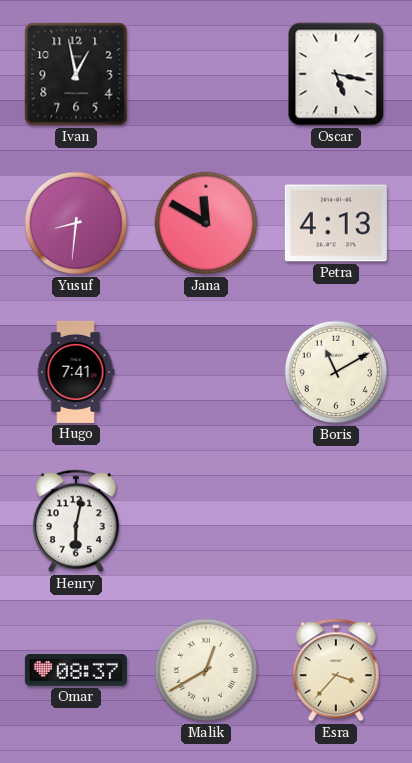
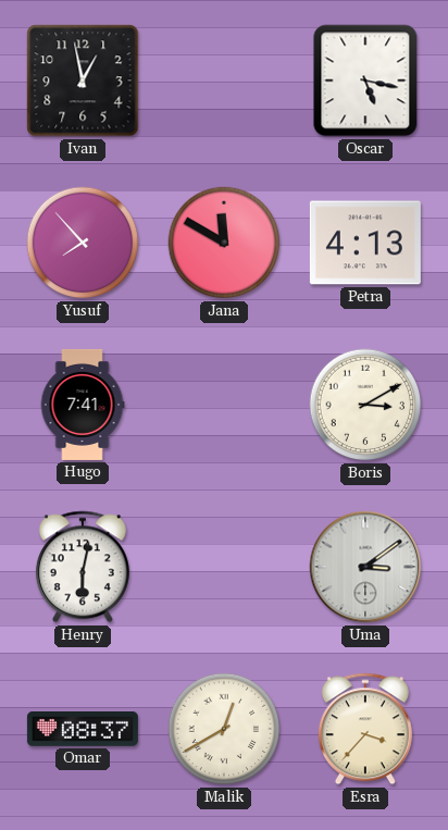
Yusuf: 8:31 -> 7:53
Boris: 11:10 -> 3:10
Uma: none -> 3:09
